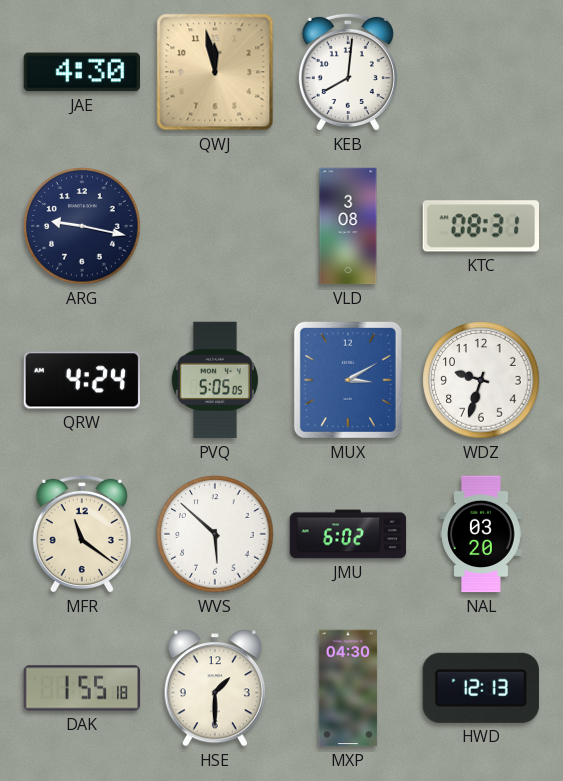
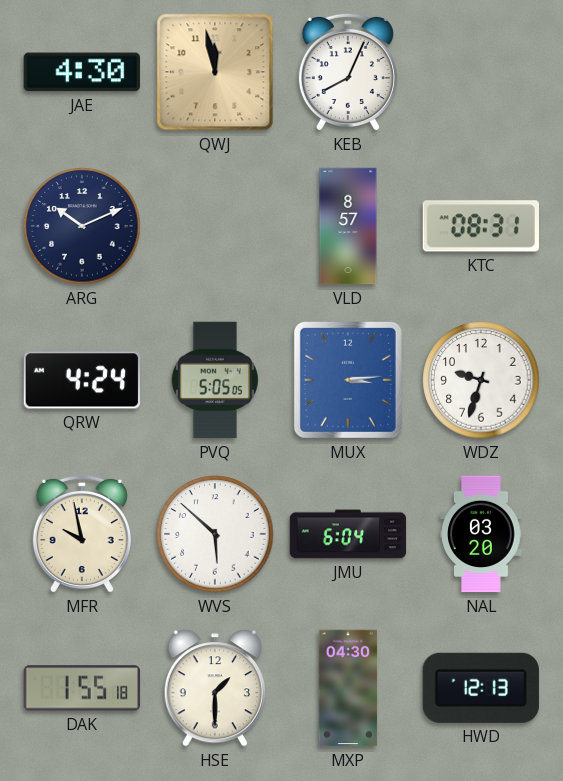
KEB: 8:01 -> 8:04
ARG: 9:17 -> 10:11
VLD: 3:08 -> 8:57
MUX: 3:10 -> 3:14
MFR: 11:21 -> 9:58
JMU: 6:02 -> 6:04
